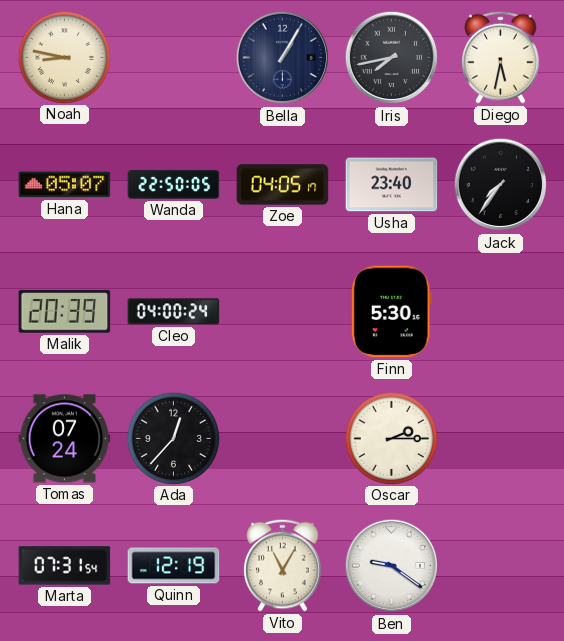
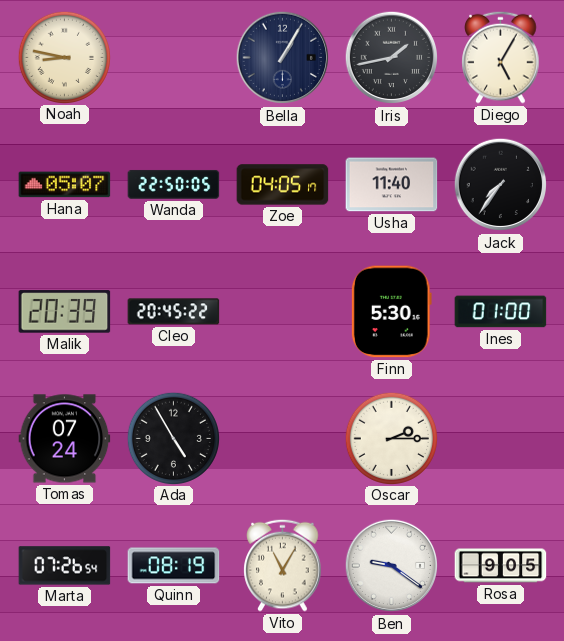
Iris: 7:43 -> 1:43
Diego: 5:32 -> 5:05
Usha: 23:40 -> 11:40
Cleo: 04:00 -> 20:45
Ines: none -> 01:00
Ada: 12:37 -> 4:55
Marta: 07:31 -> 07:26
Quinn: 12:19 -> 08:19
Rosa: none -> 9:05
